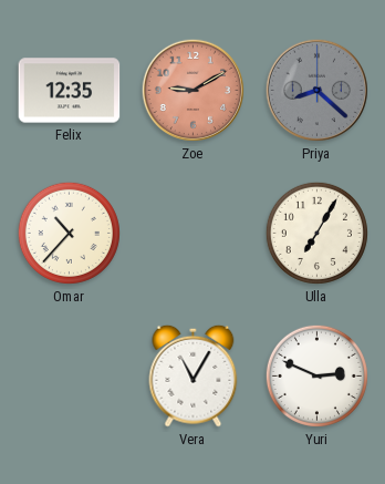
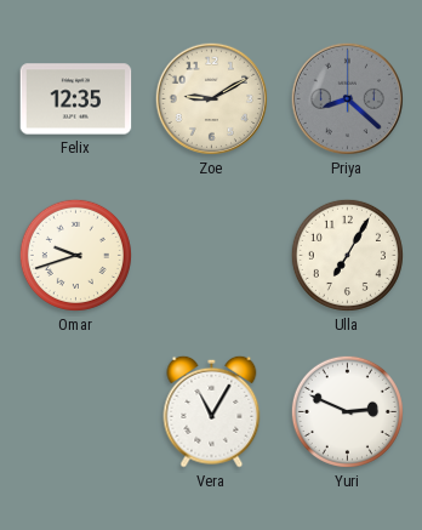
Zoe dial: salmon -> cream
Omar: 10:37 -> 9:42
